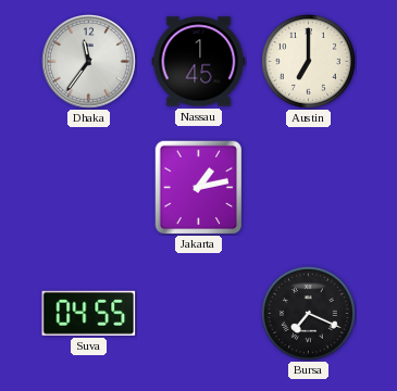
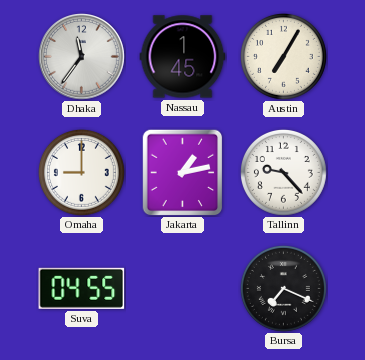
Austin: 7:00 -> 7:05
Omaha: none -> 9:00
Tallinn: none -> 9:23
